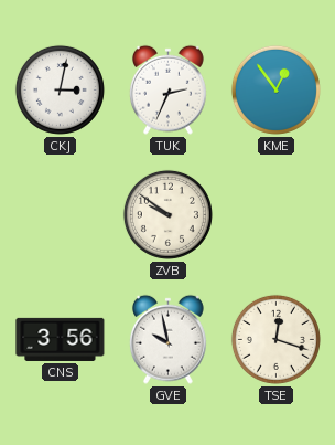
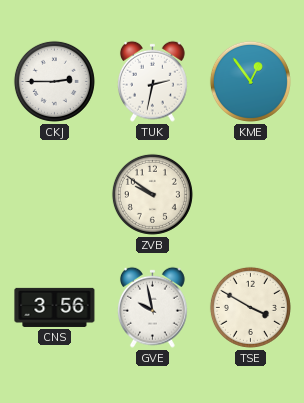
CKJ: 3:02 -> 2:45
TUK: 2:34 -> 2:32
TSE: 12:18 -> 3:50
